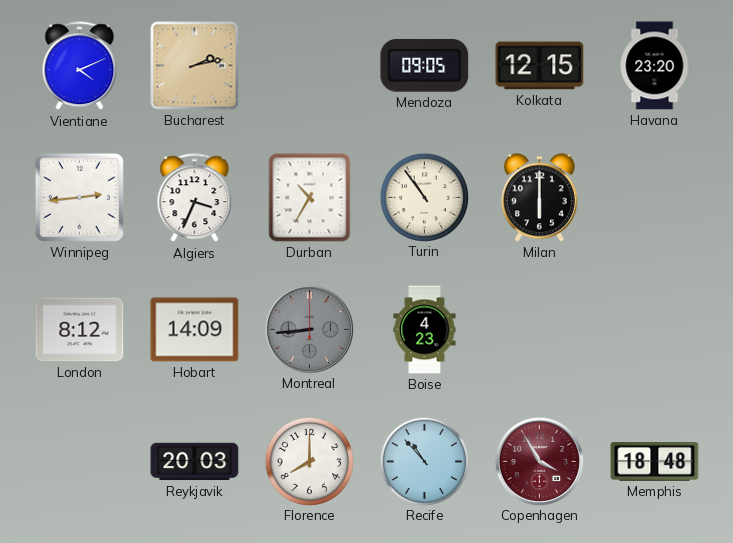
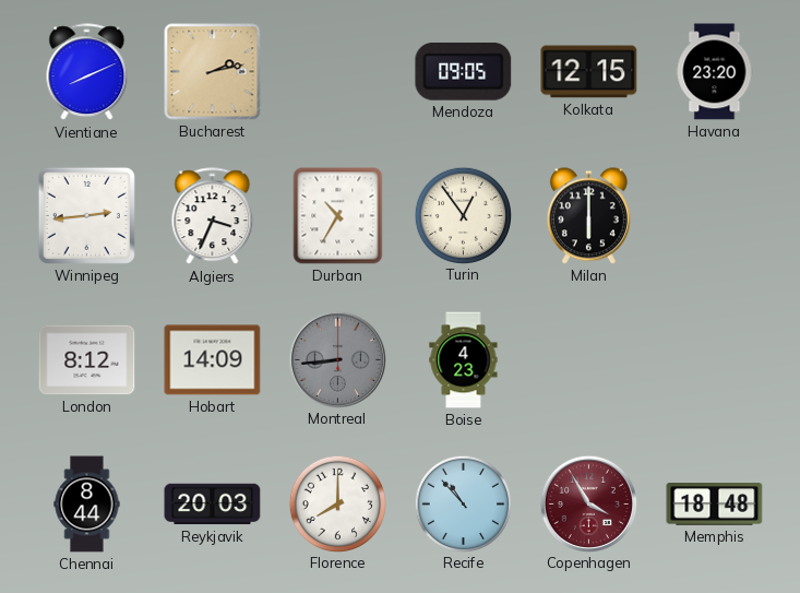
Vientiane: 4:11 -> 8:11
Turin: 10:54 -> 12:54
Chennai: none -> 8:44
